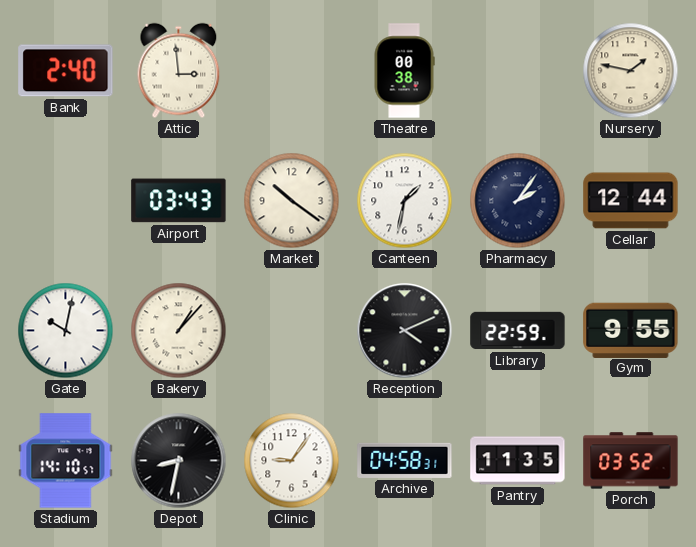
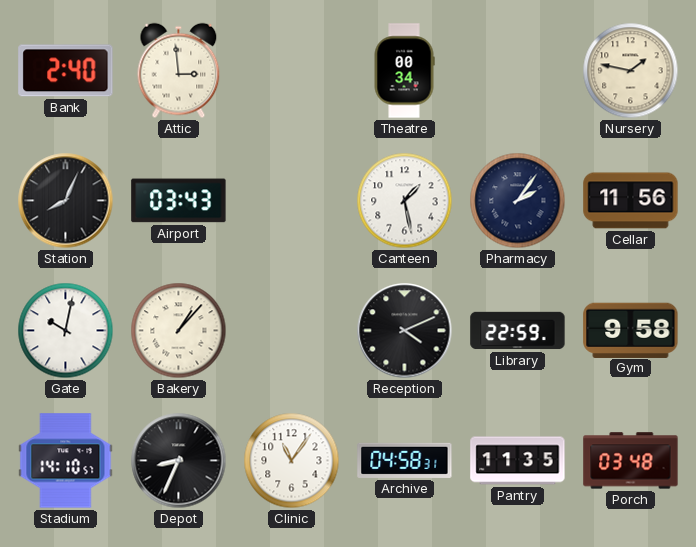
Theatre: 00:38 -> 00:34
Station: none -> 8:04
Market: 10:21 -> none
Canteen: 1:32 -> 1:28
Cellar: 12:44 -> 11:56
Gym: 9:55 -> 9:58
Depot: 8:32 -> 8:34
Clinic: 9:06 -> 11:06
Porch: 03:52 -> 03:48
